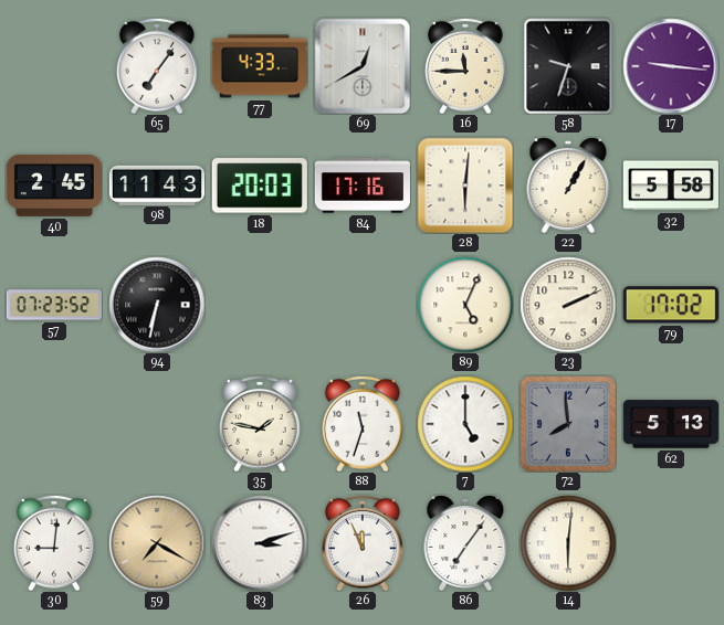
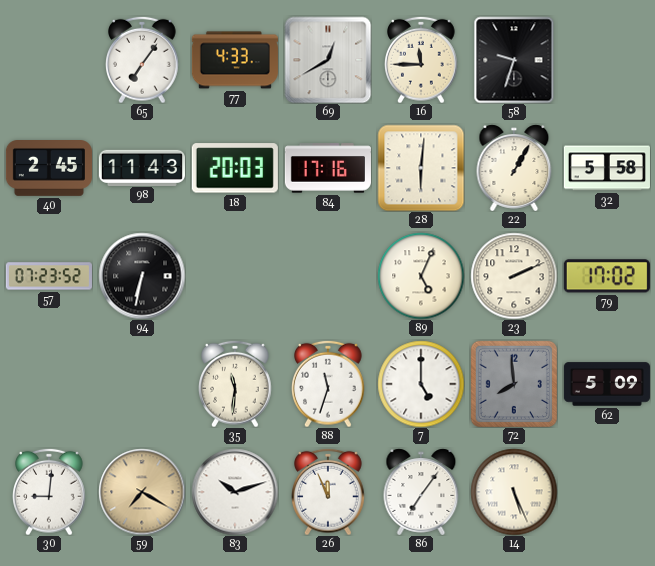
17: 9:16 -> none
35: 1:47 -> 11:31
62: 5:13 -> 5:09
83: 3:12 -> 10:12
14: 6:01 -> 5:26
